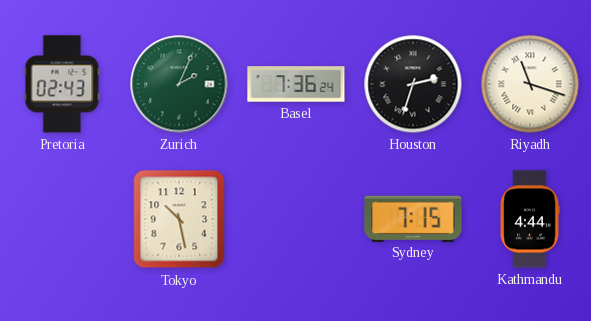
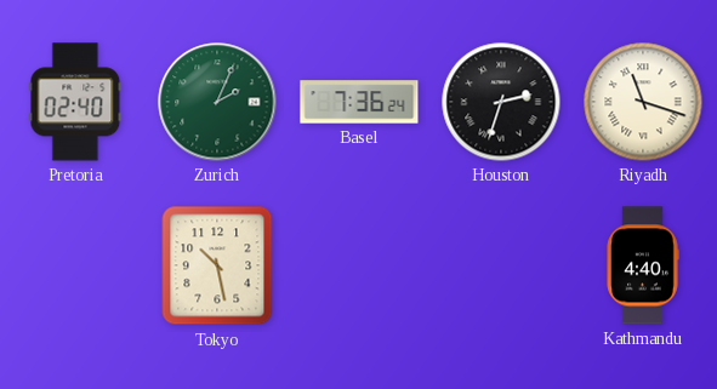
Pretoria: 02:43 -> 02:40
Sydney: 7:15 -> none
Kathmandu: 4:44 -> 4:40
